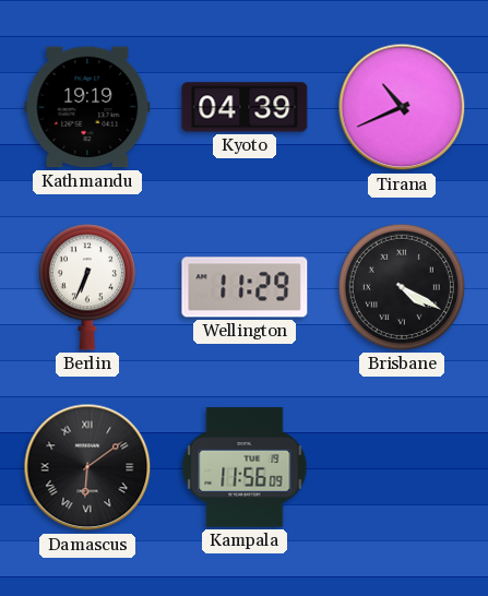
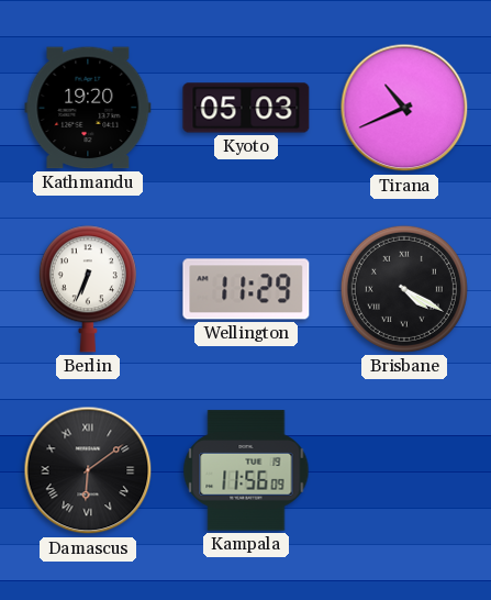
Kathmandu: 19:19 -> 19:20
Kyoto: 04:39 -> 05:03
